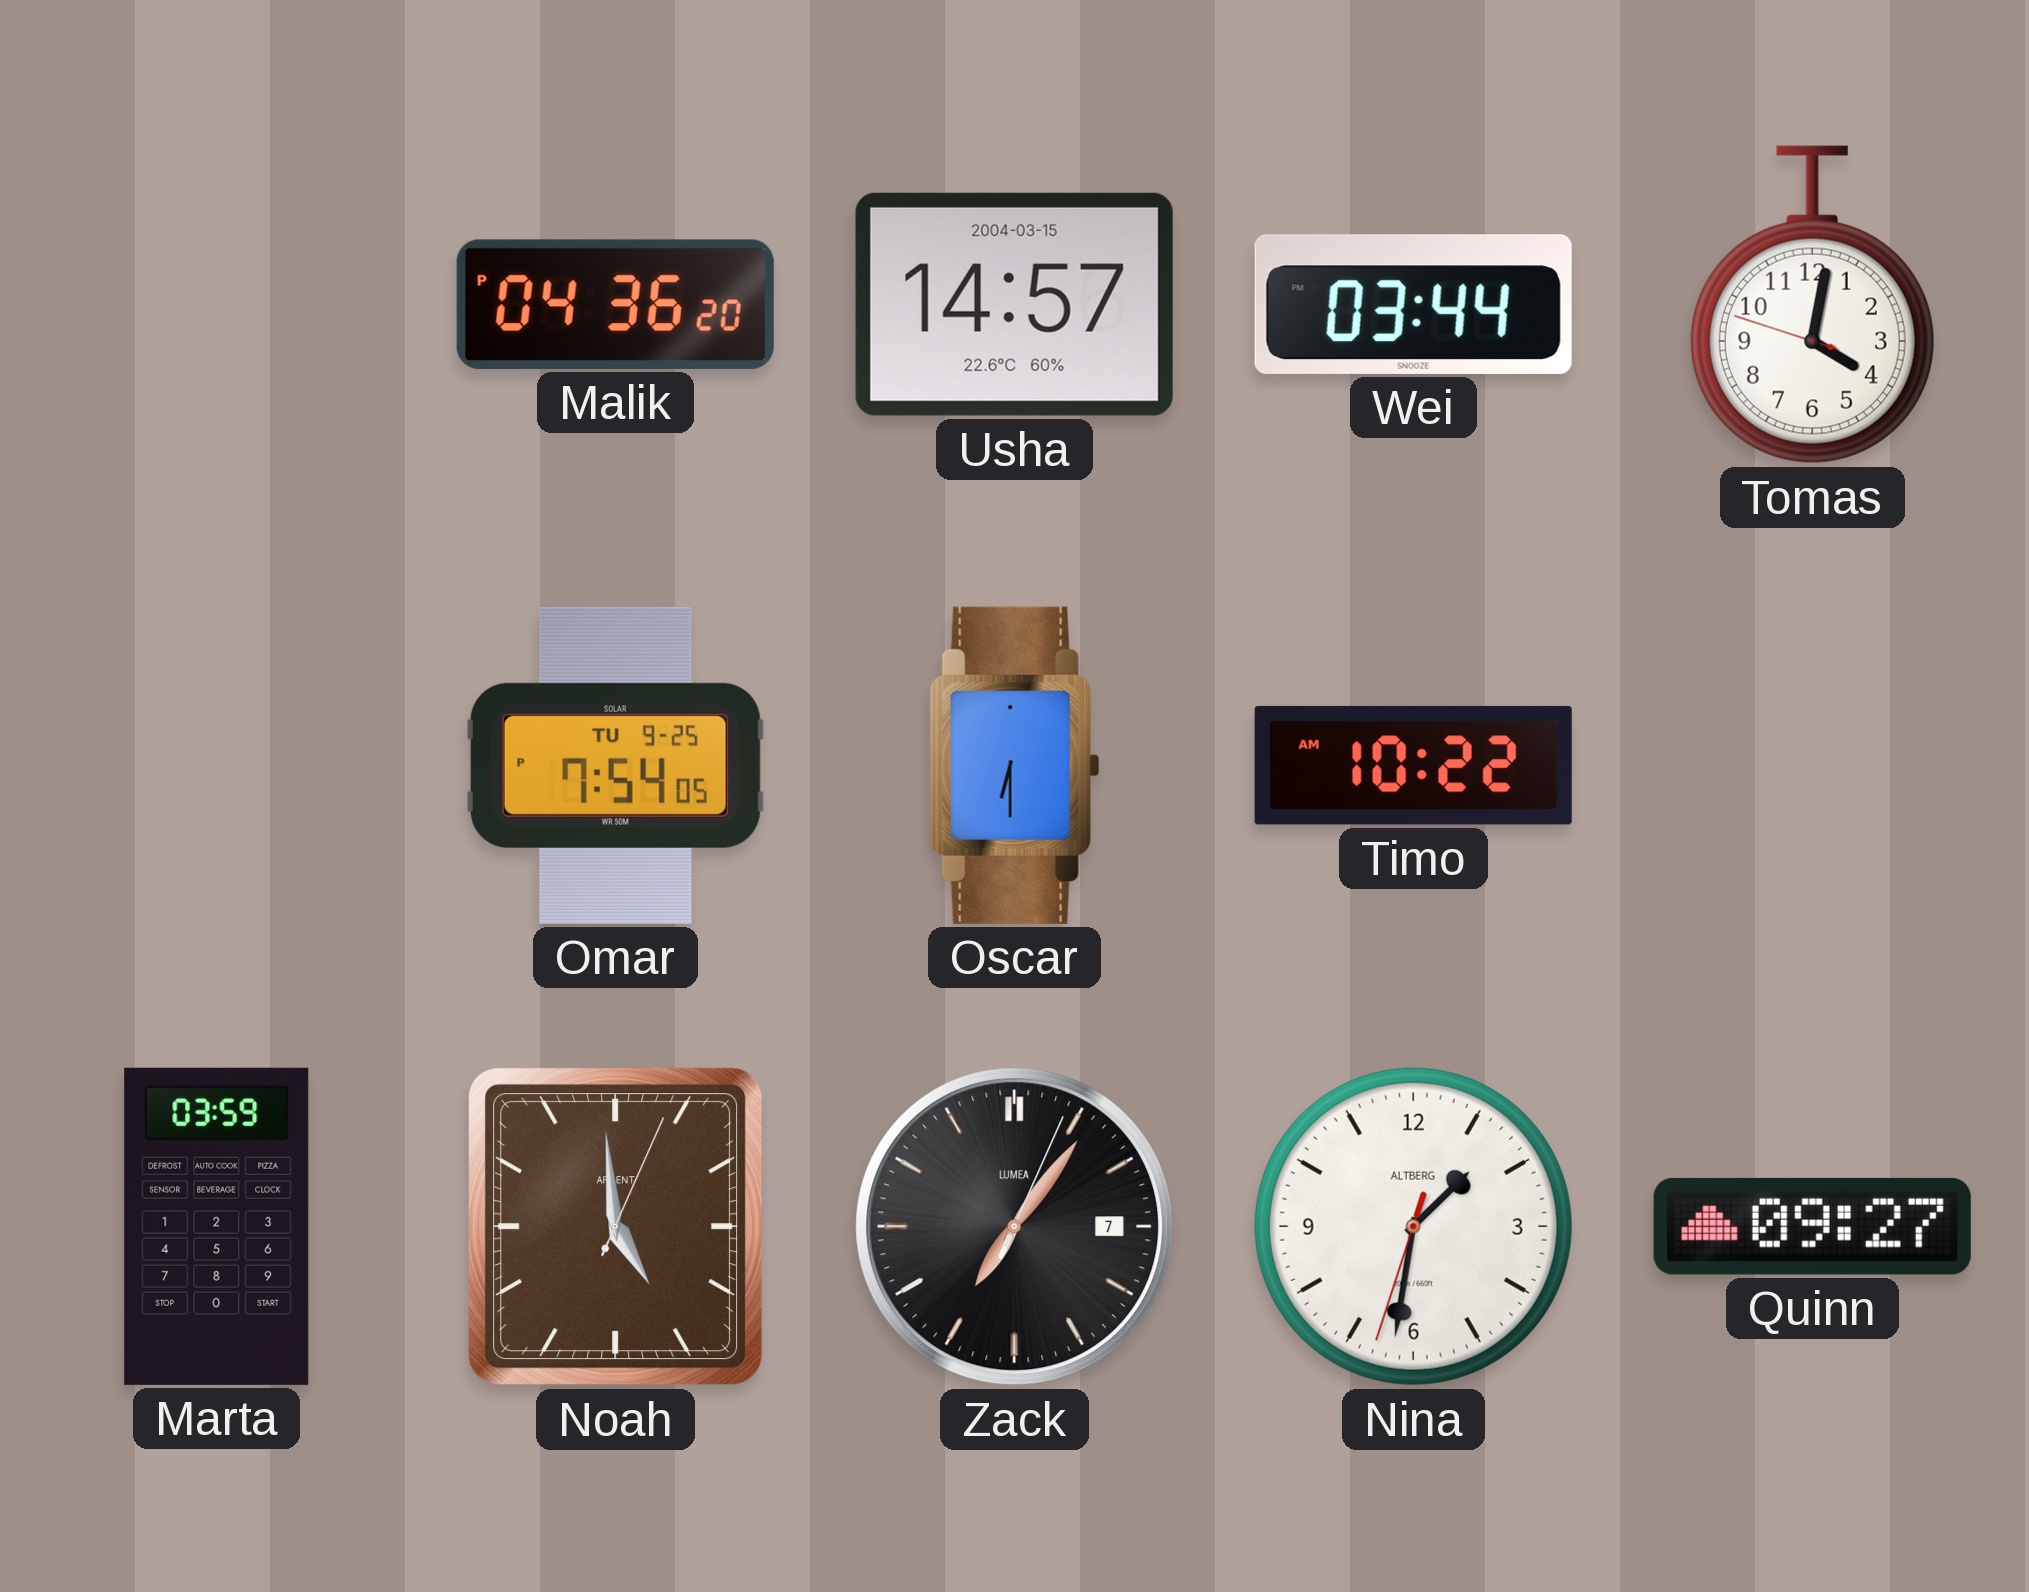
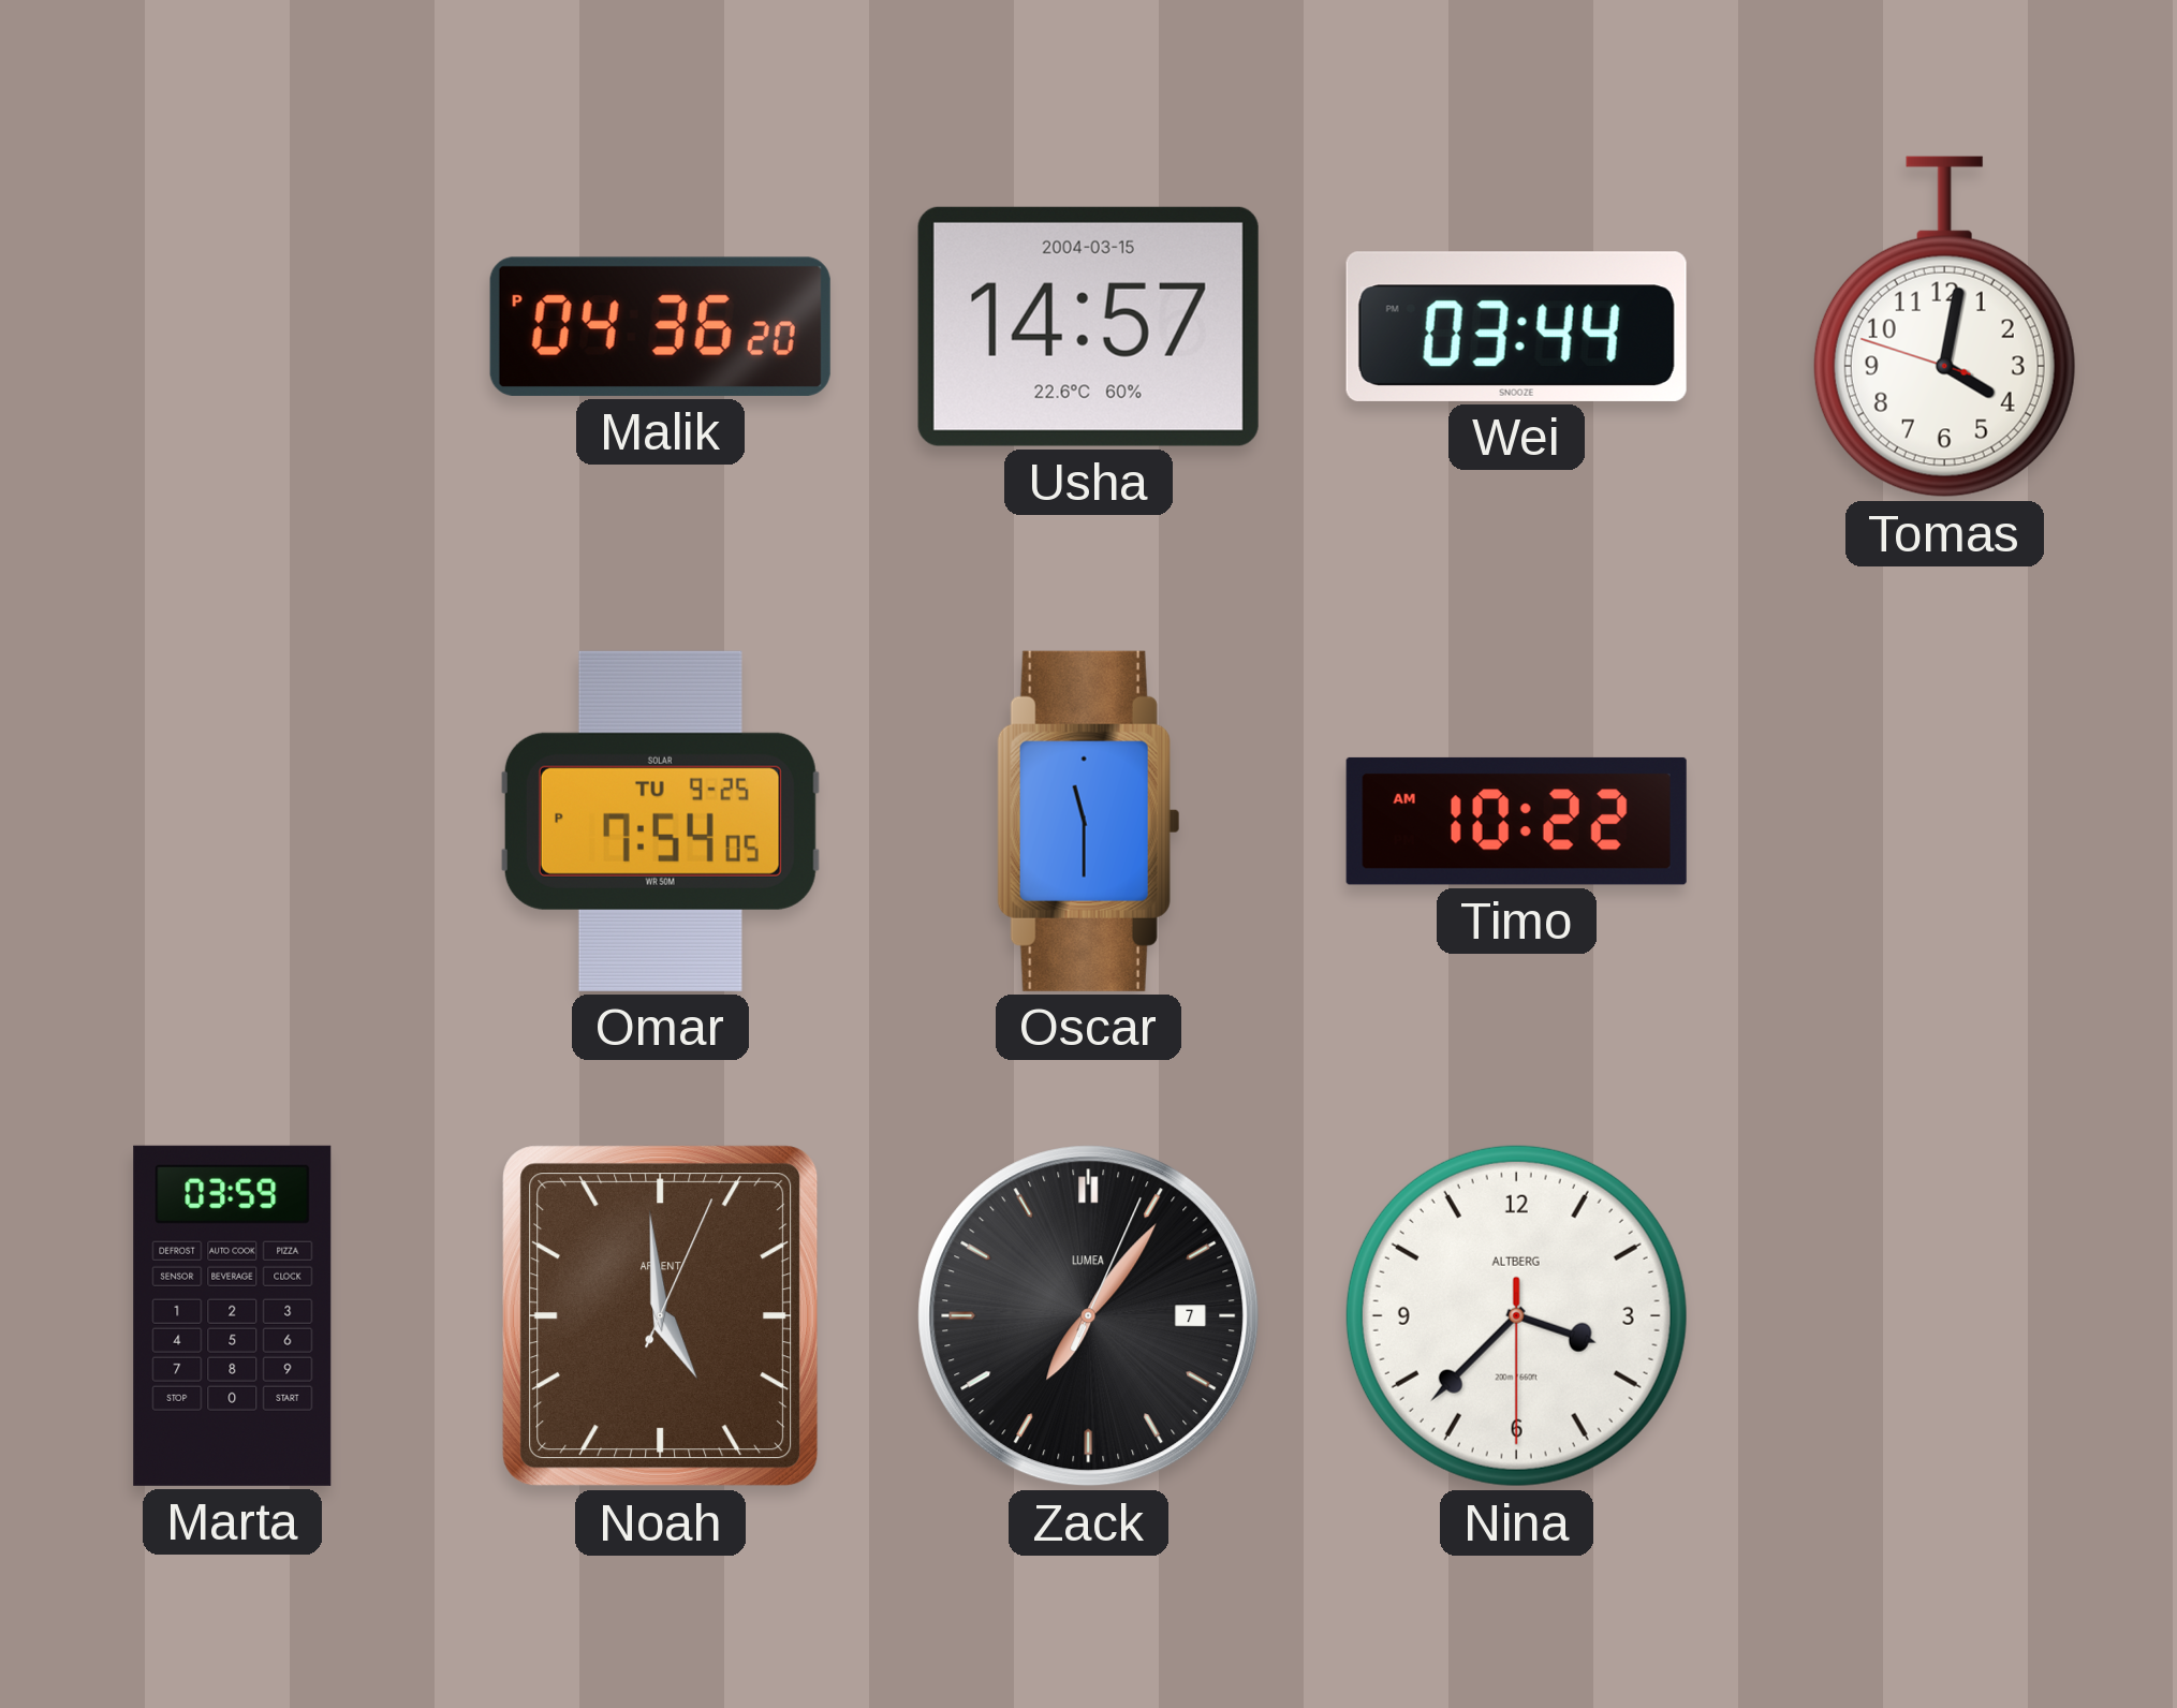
Oscar: 6:30 -> 11:30
Nina: 1:31 -> 3:37
Quinn: 09:27 -> none
